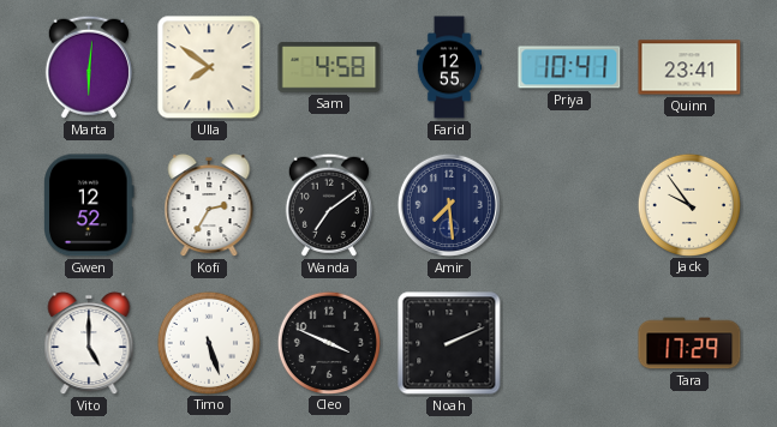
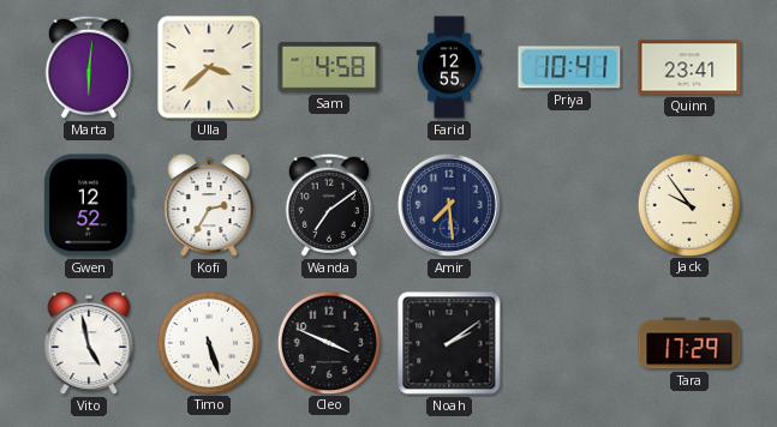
Ulla: 7:51 -> 3:38
Vito: 5:00 -> 4:58
Noah: 2:11 -> 2:09
